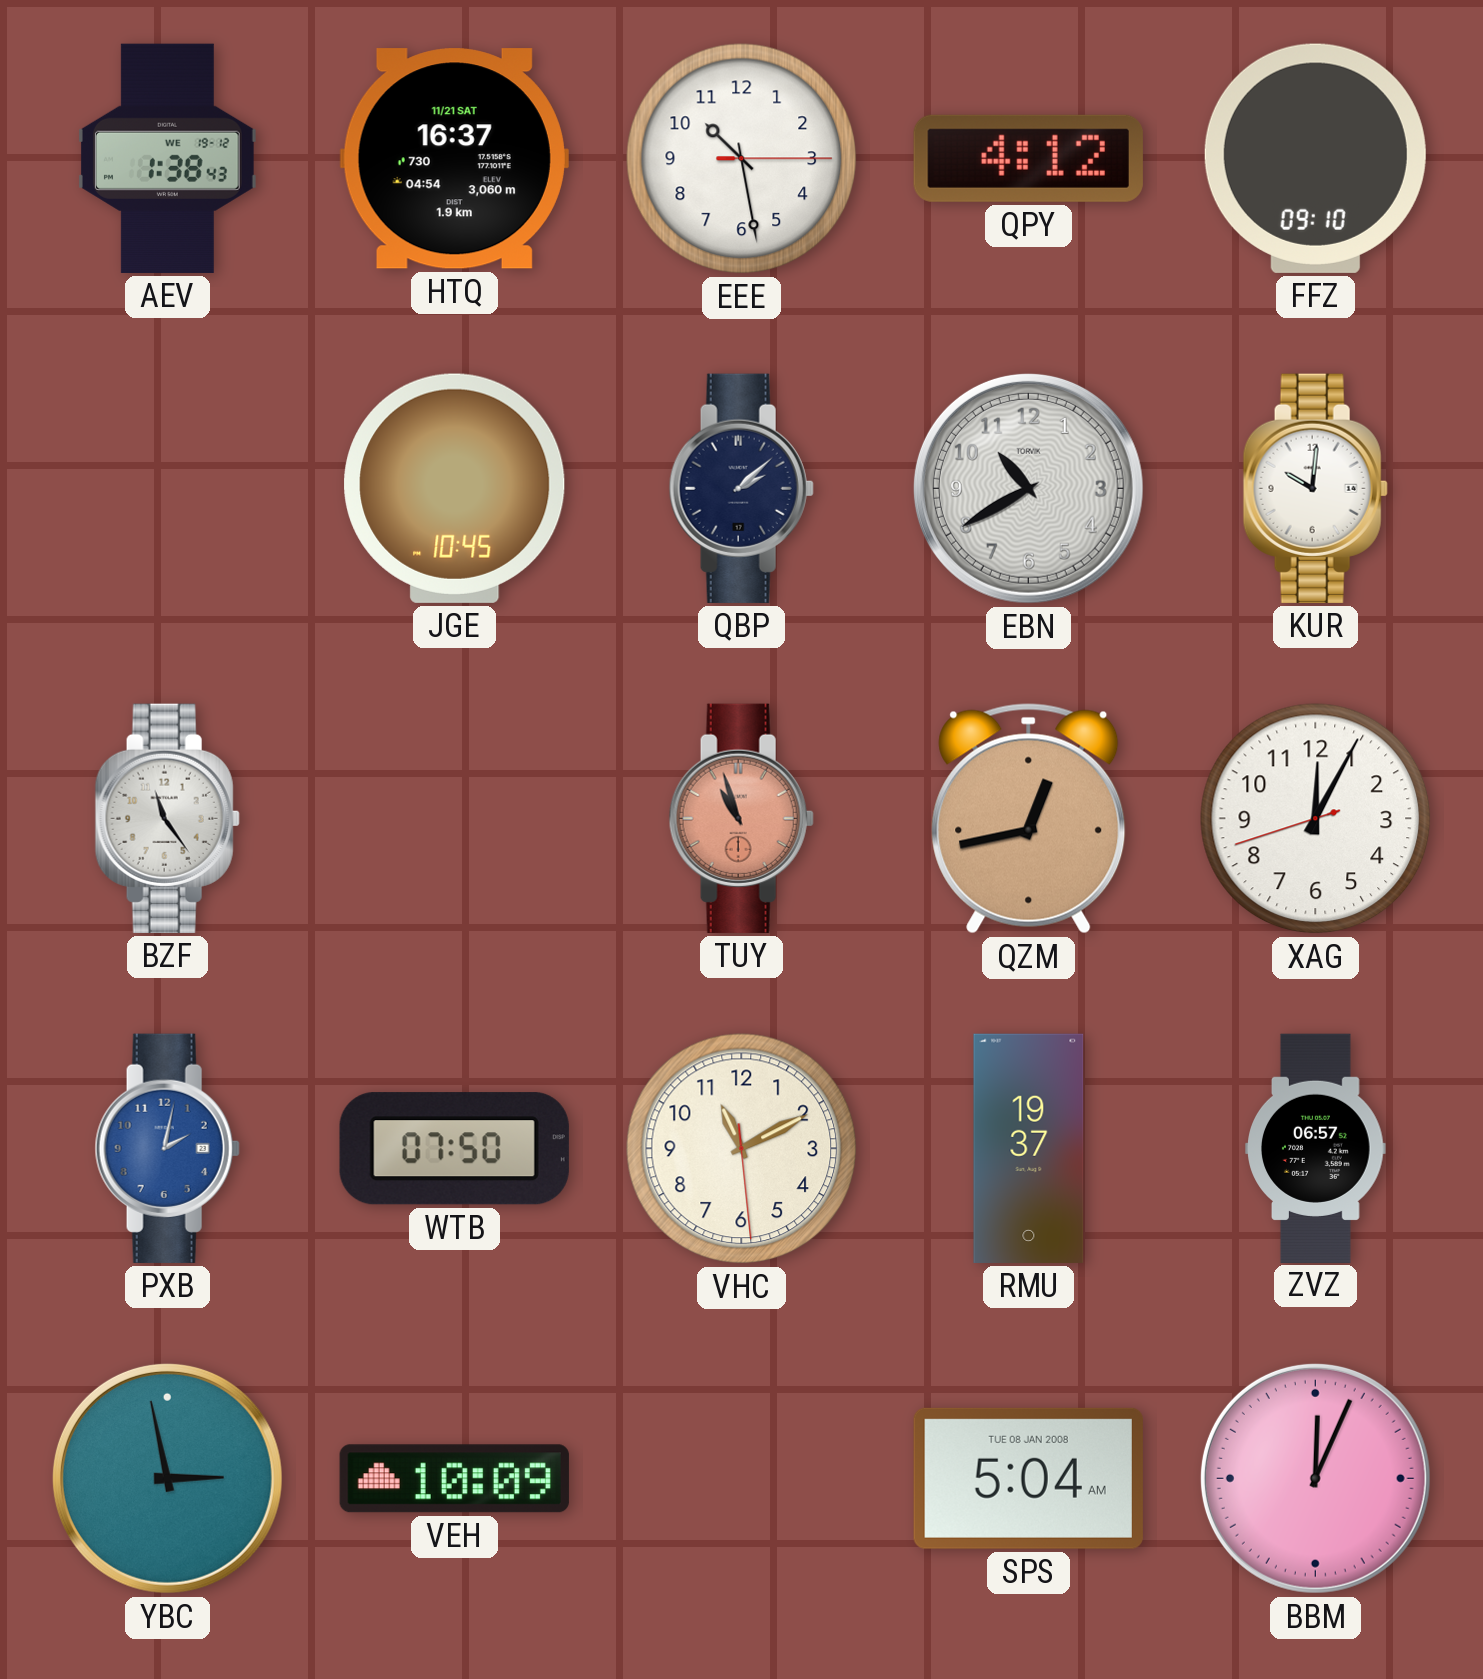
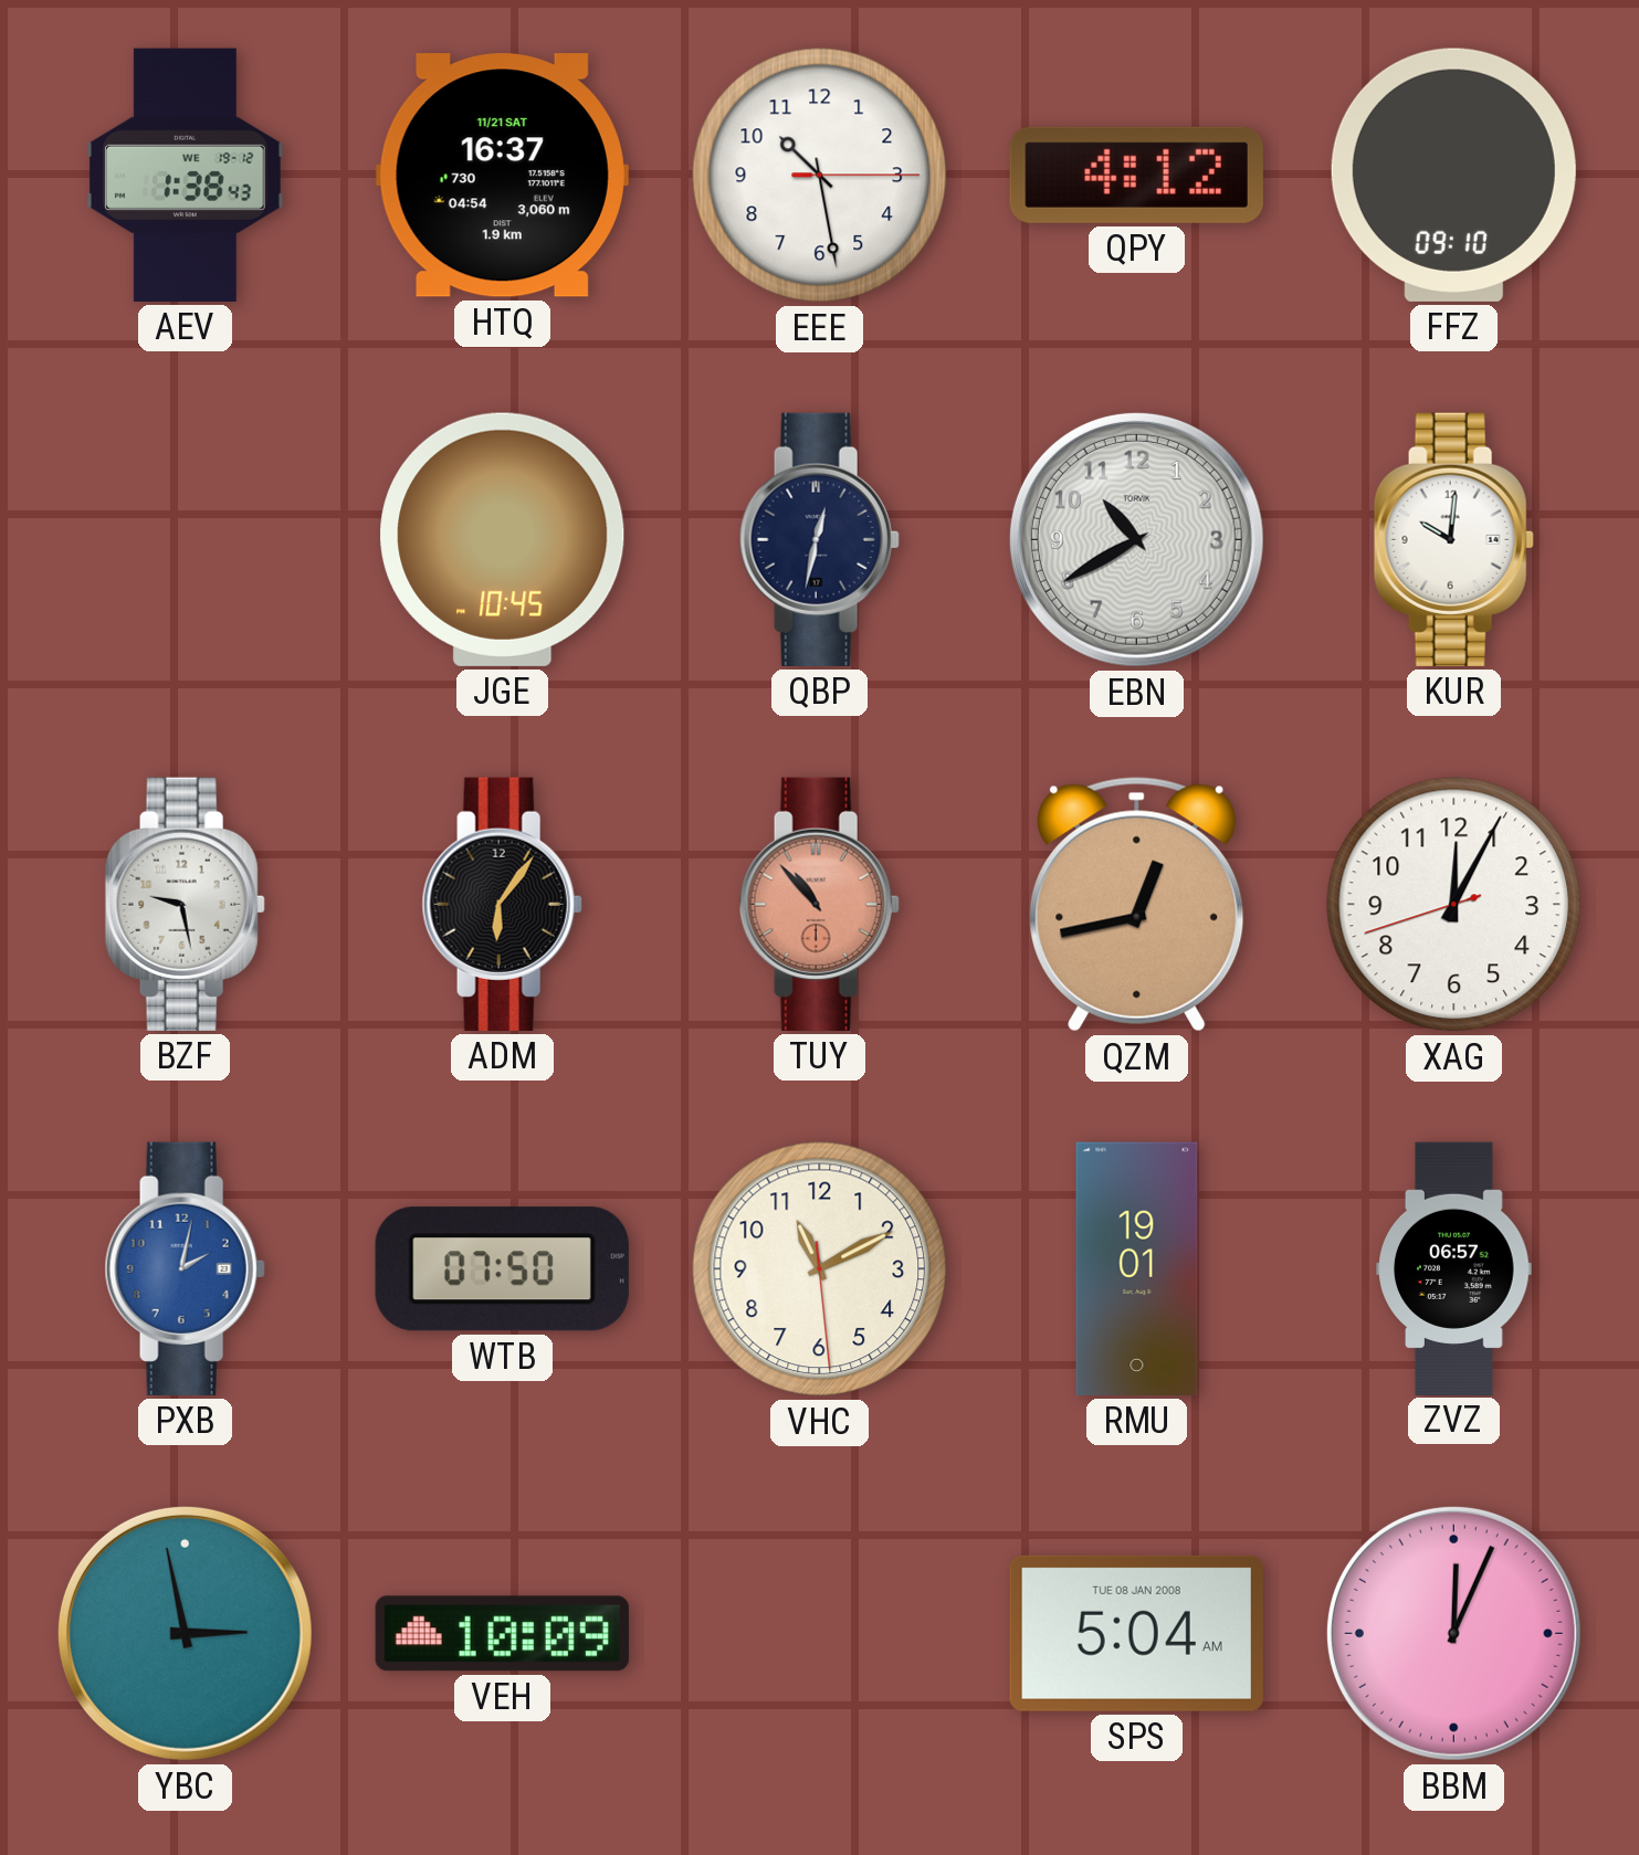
QBP: 2:08 -> 12:32
BZF: 11:24 -> 9:28
ADM: none -> 6:06
TUY: 10:57 -> 10:53
RMU: 19:37 -> 19:01
